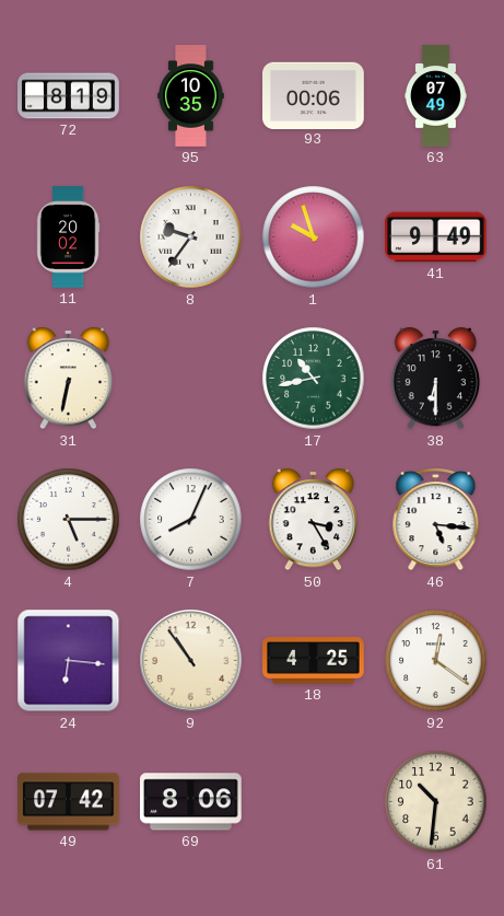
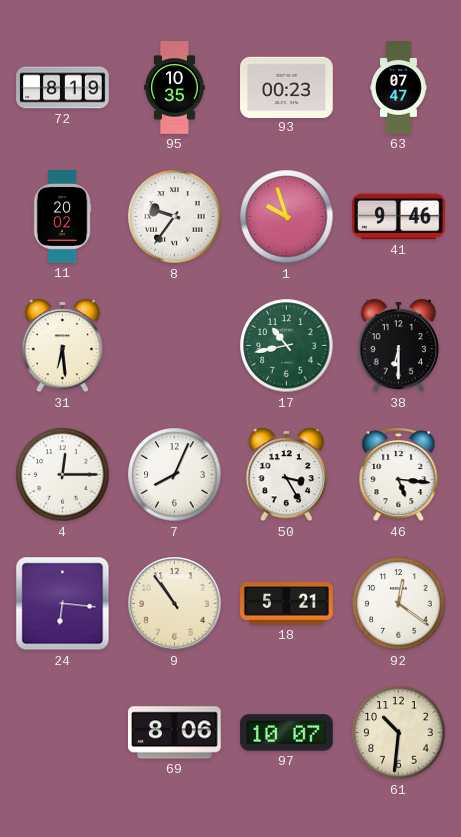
93: 00:06 -> 00:23
63: 07:49 -> 07:47
41: 9:49 -> 9:46
31: 6:32 -> 6:29
4: 5:15 -> 12:15
18: 4:25 -> 5:21
49: 07:42 -> none
97: none -> 10:07
